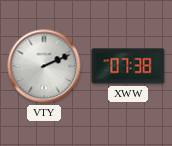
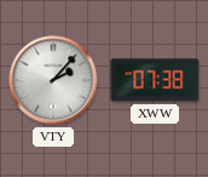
VTY: 2:11 -> 2:07
